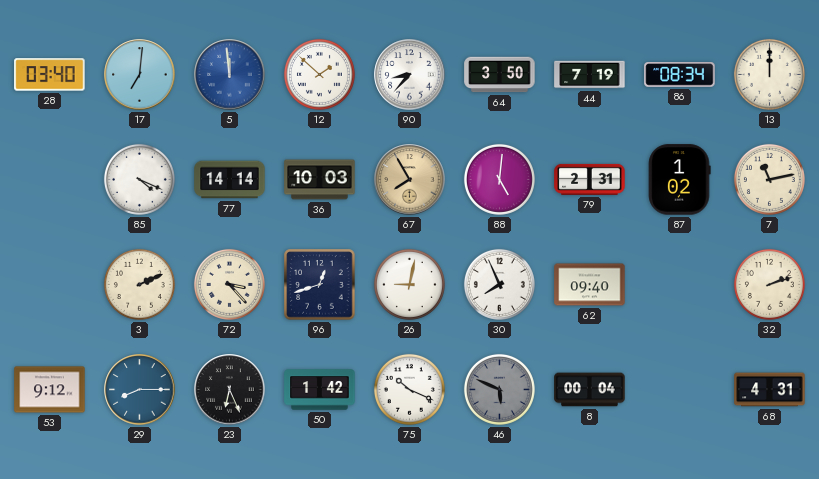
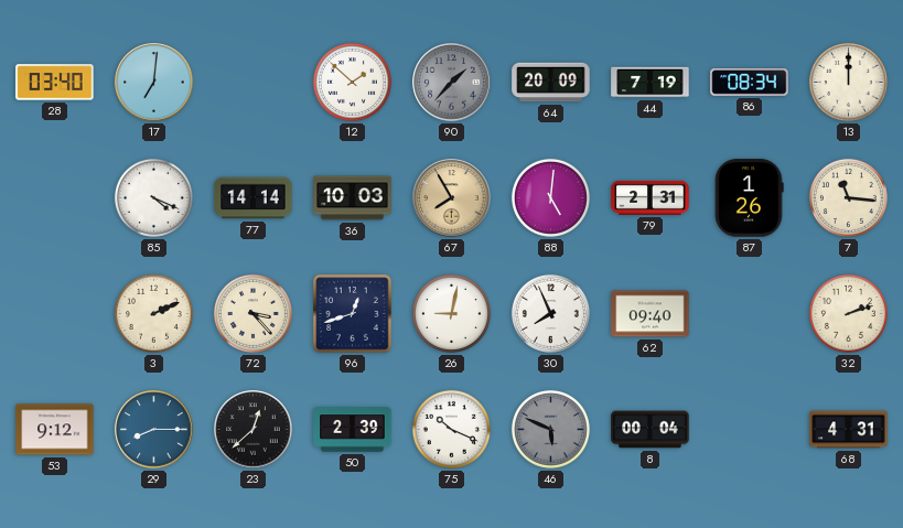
5: 11:59 -> none
90: 8:37 -> 1:37
90 dial: white -> grey
64: 3:50 -> 20:09
87: 1:02 -> 1:26
7: 11:13 -> 11:16
23: 6:26 -> 12:38
50: 1:42 -> 2:39
